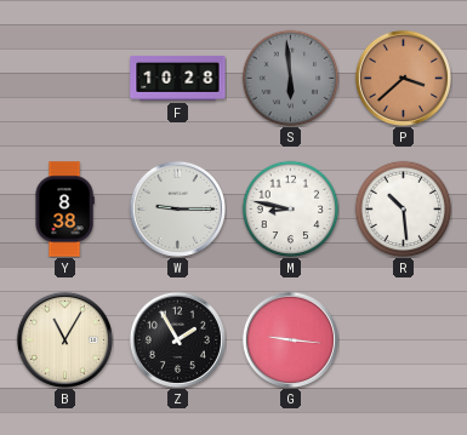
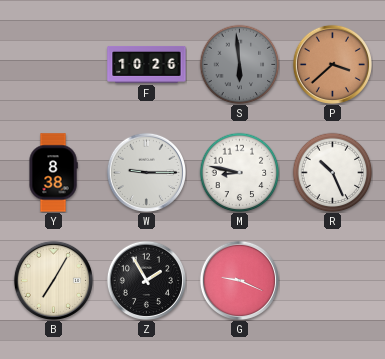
F: 10:28 -> 10:26
R: 10:29 -> 10:26
B: 11:05 -> 7:05
G: 9:16 -> 9:19
